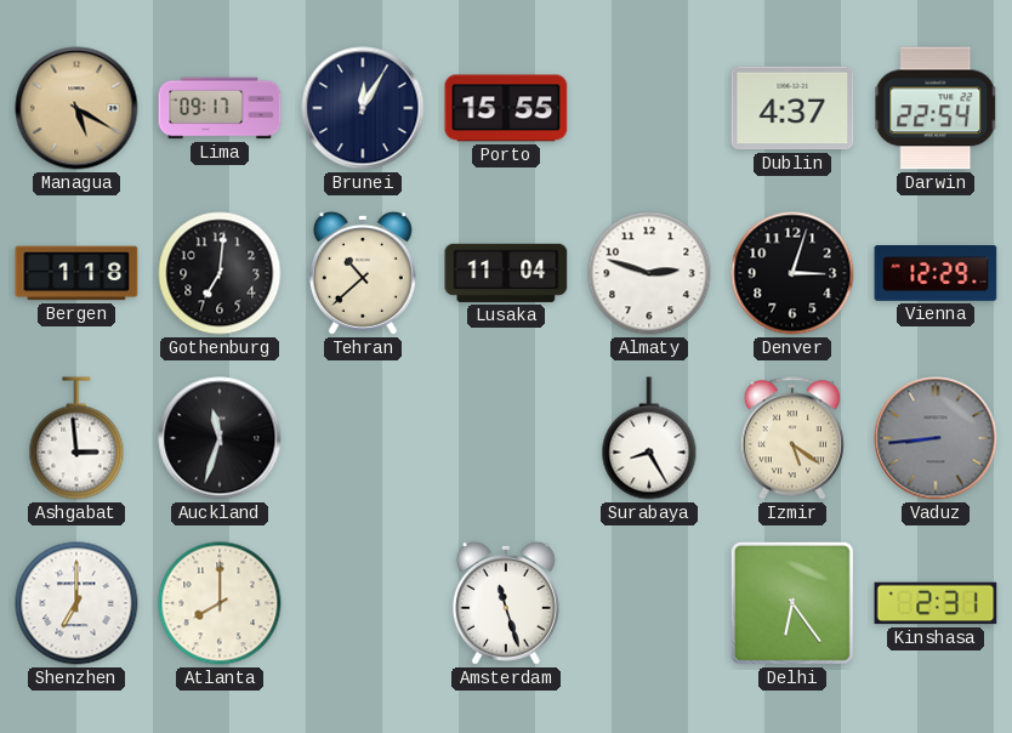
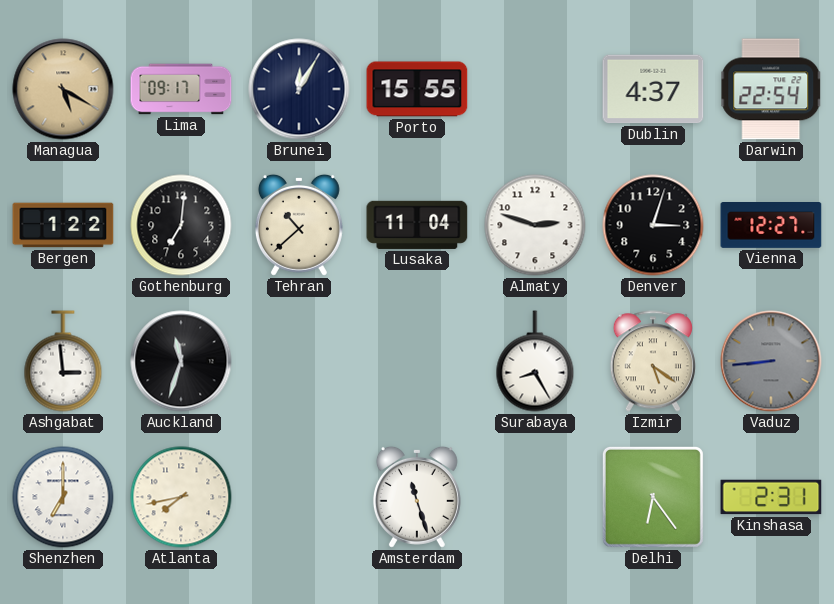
Bergen: 1:18 -> 1:22
Vienna: 12:29 -> 12:27
Atlanta: 8:00 -> 7:43
